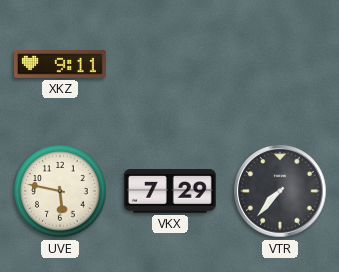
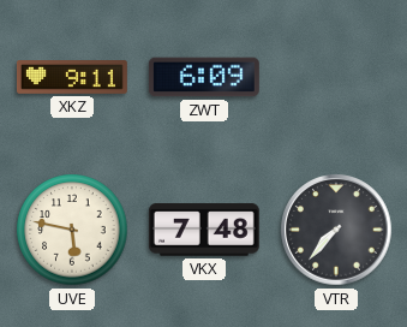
ZWT: none -> 6:09
VKX: 7:29 -> 7:48
